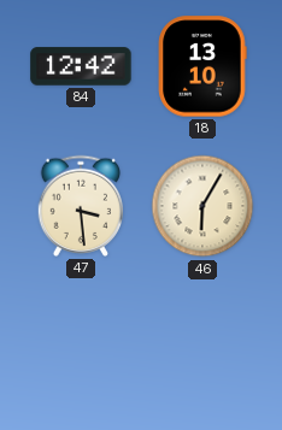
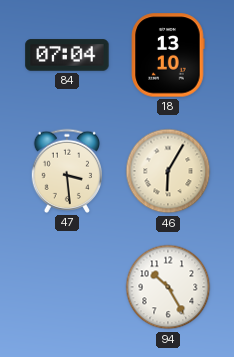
84: 12:42 -> 07:04
94: none -> 10:25
